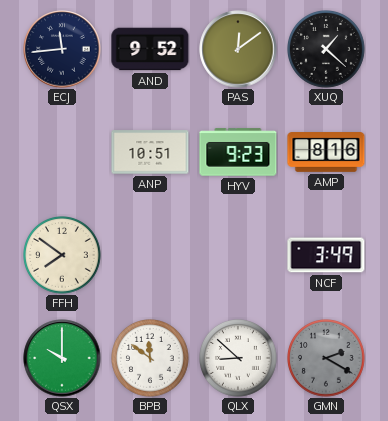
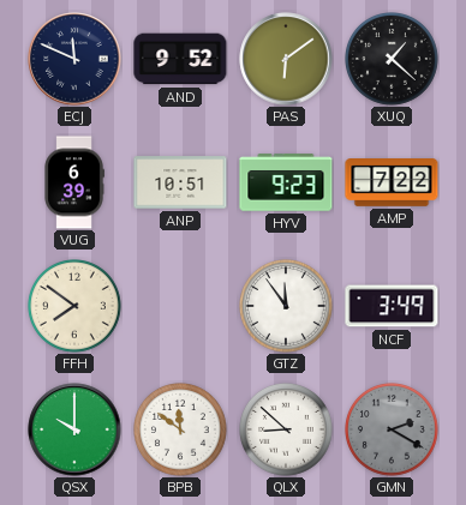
ECJ: 11:44 -> 11:49
PAS: 12:09 -> 6:09
VUG: none -> 6:39
AMP: 8:16 -> 7:22
GTZ: none -> 11:54
